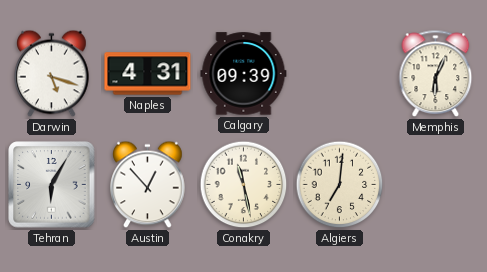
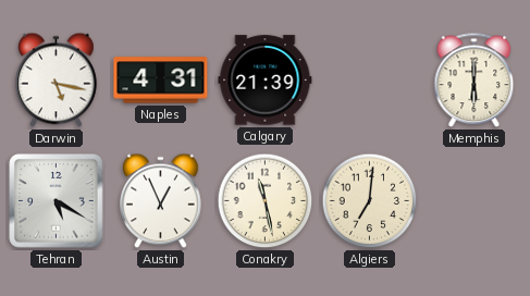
Darwin: 5:18 -> 5:17
Calgary: 09:39 -> 21:39
Memphis: 6:04 -> 6:00
Tehran: 6:05 -> 5:20
Austin: 12:53 -> 12:56
